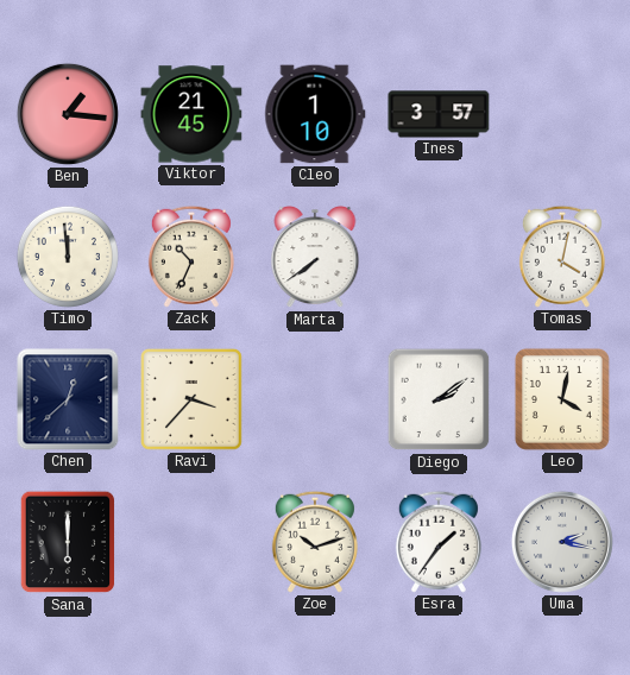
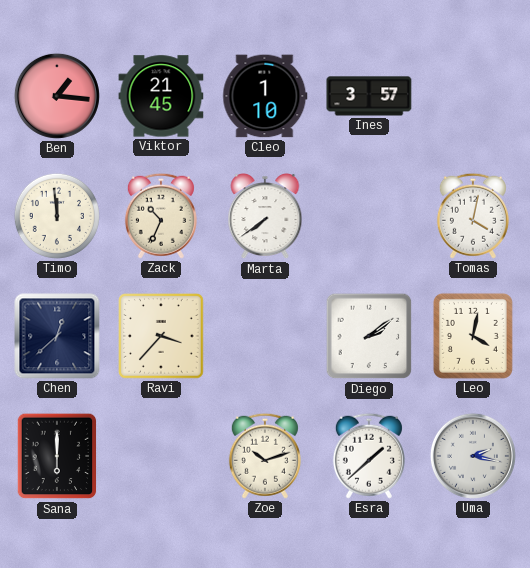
Esra: 1:36 -> 1:38
